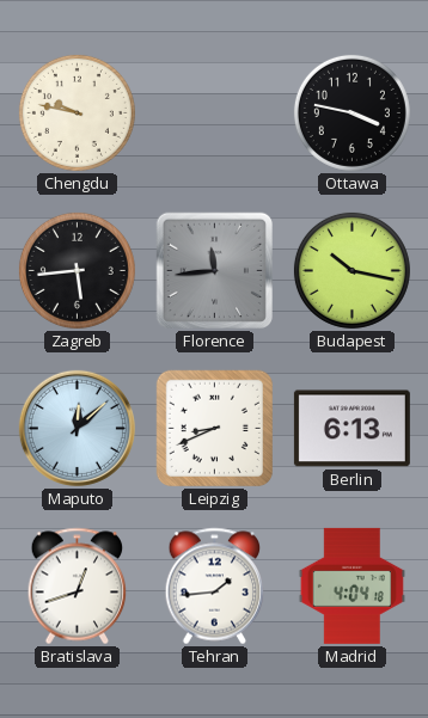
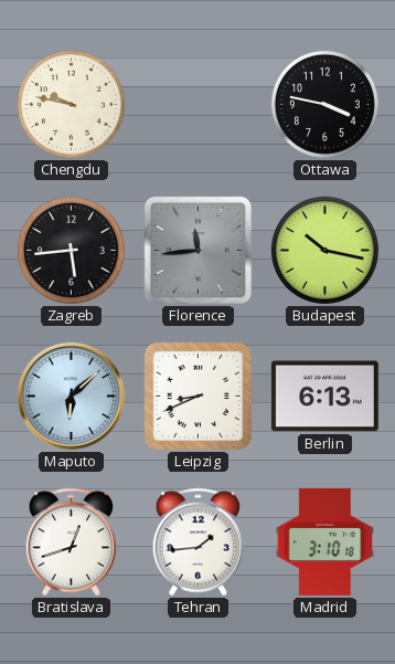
Maputo: 12:08 -> 6:08
Madrid: 4:04 -> 3:10
